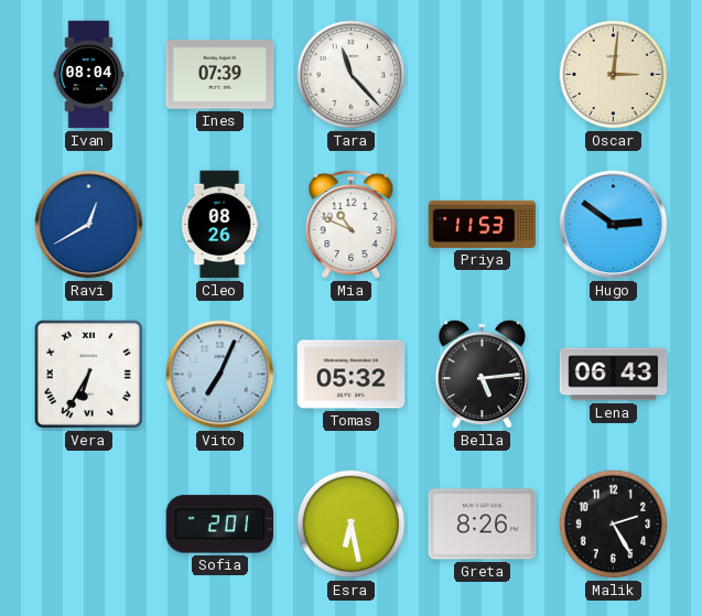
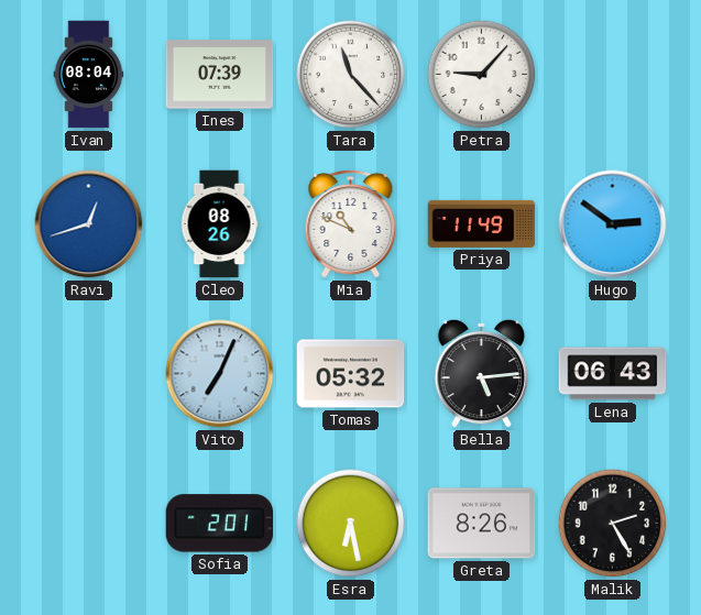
Petra: none -> 9:07
Oscar: 3:01 -> none
Ravi: 12:40 -> 12:42
Priya: 11:53 -> 11:49
Vera: 6:35 -> none
